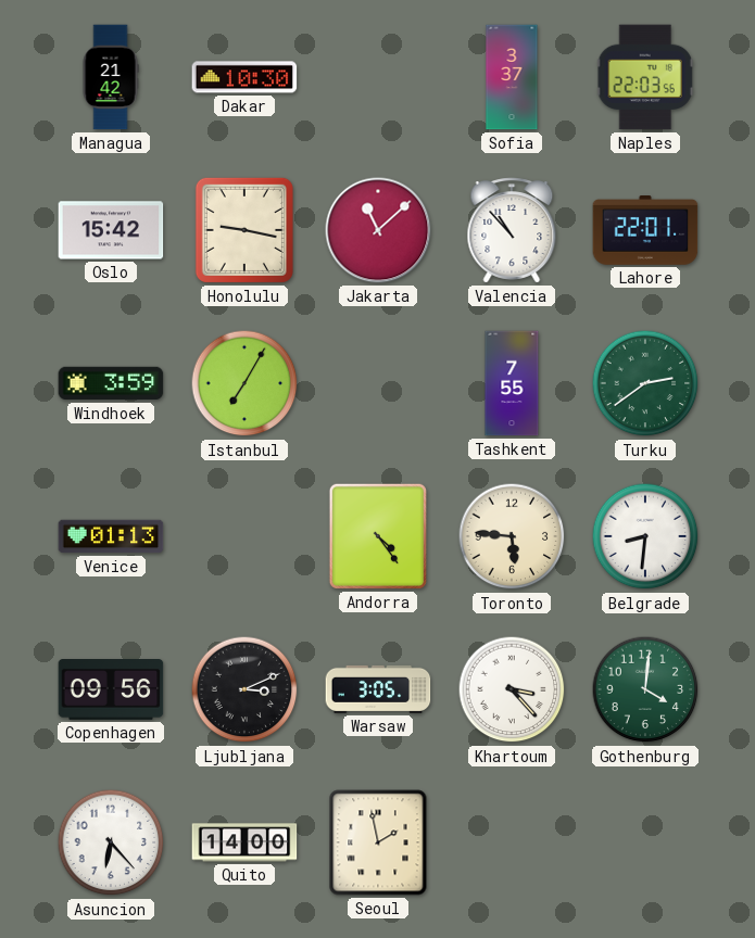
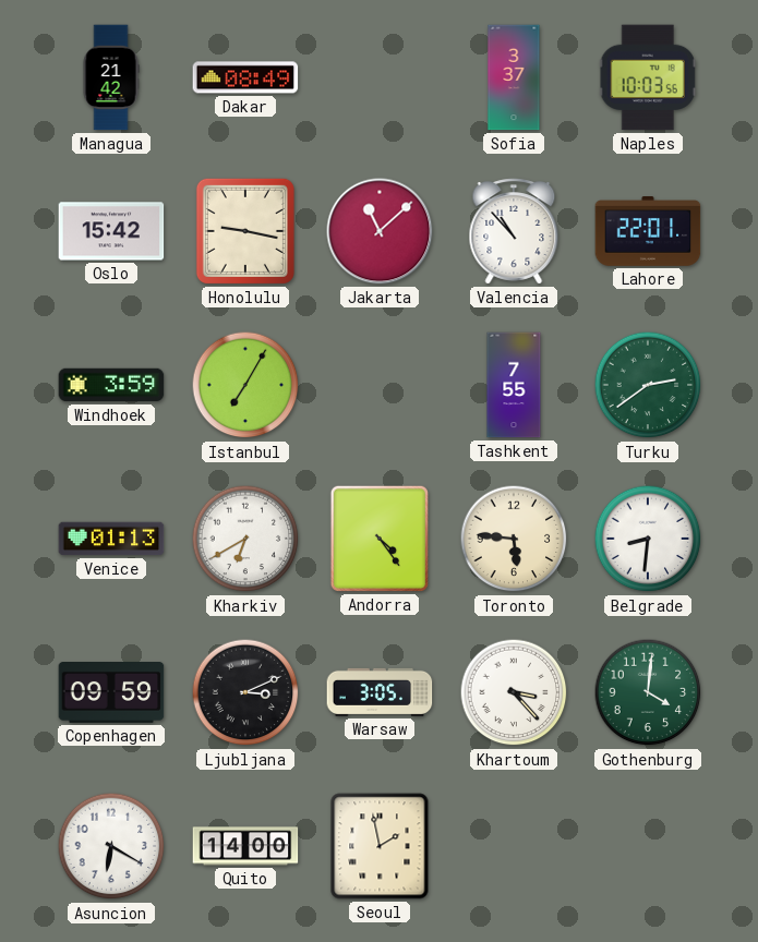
Dakar: 10:30 -> 08:49
Naples: 22:03 -> 10:03
Kharkiv: none -> 6:40
Copenhagen: 09:56 -> 09:59
Asuncion: 6:23 -> 6:20
